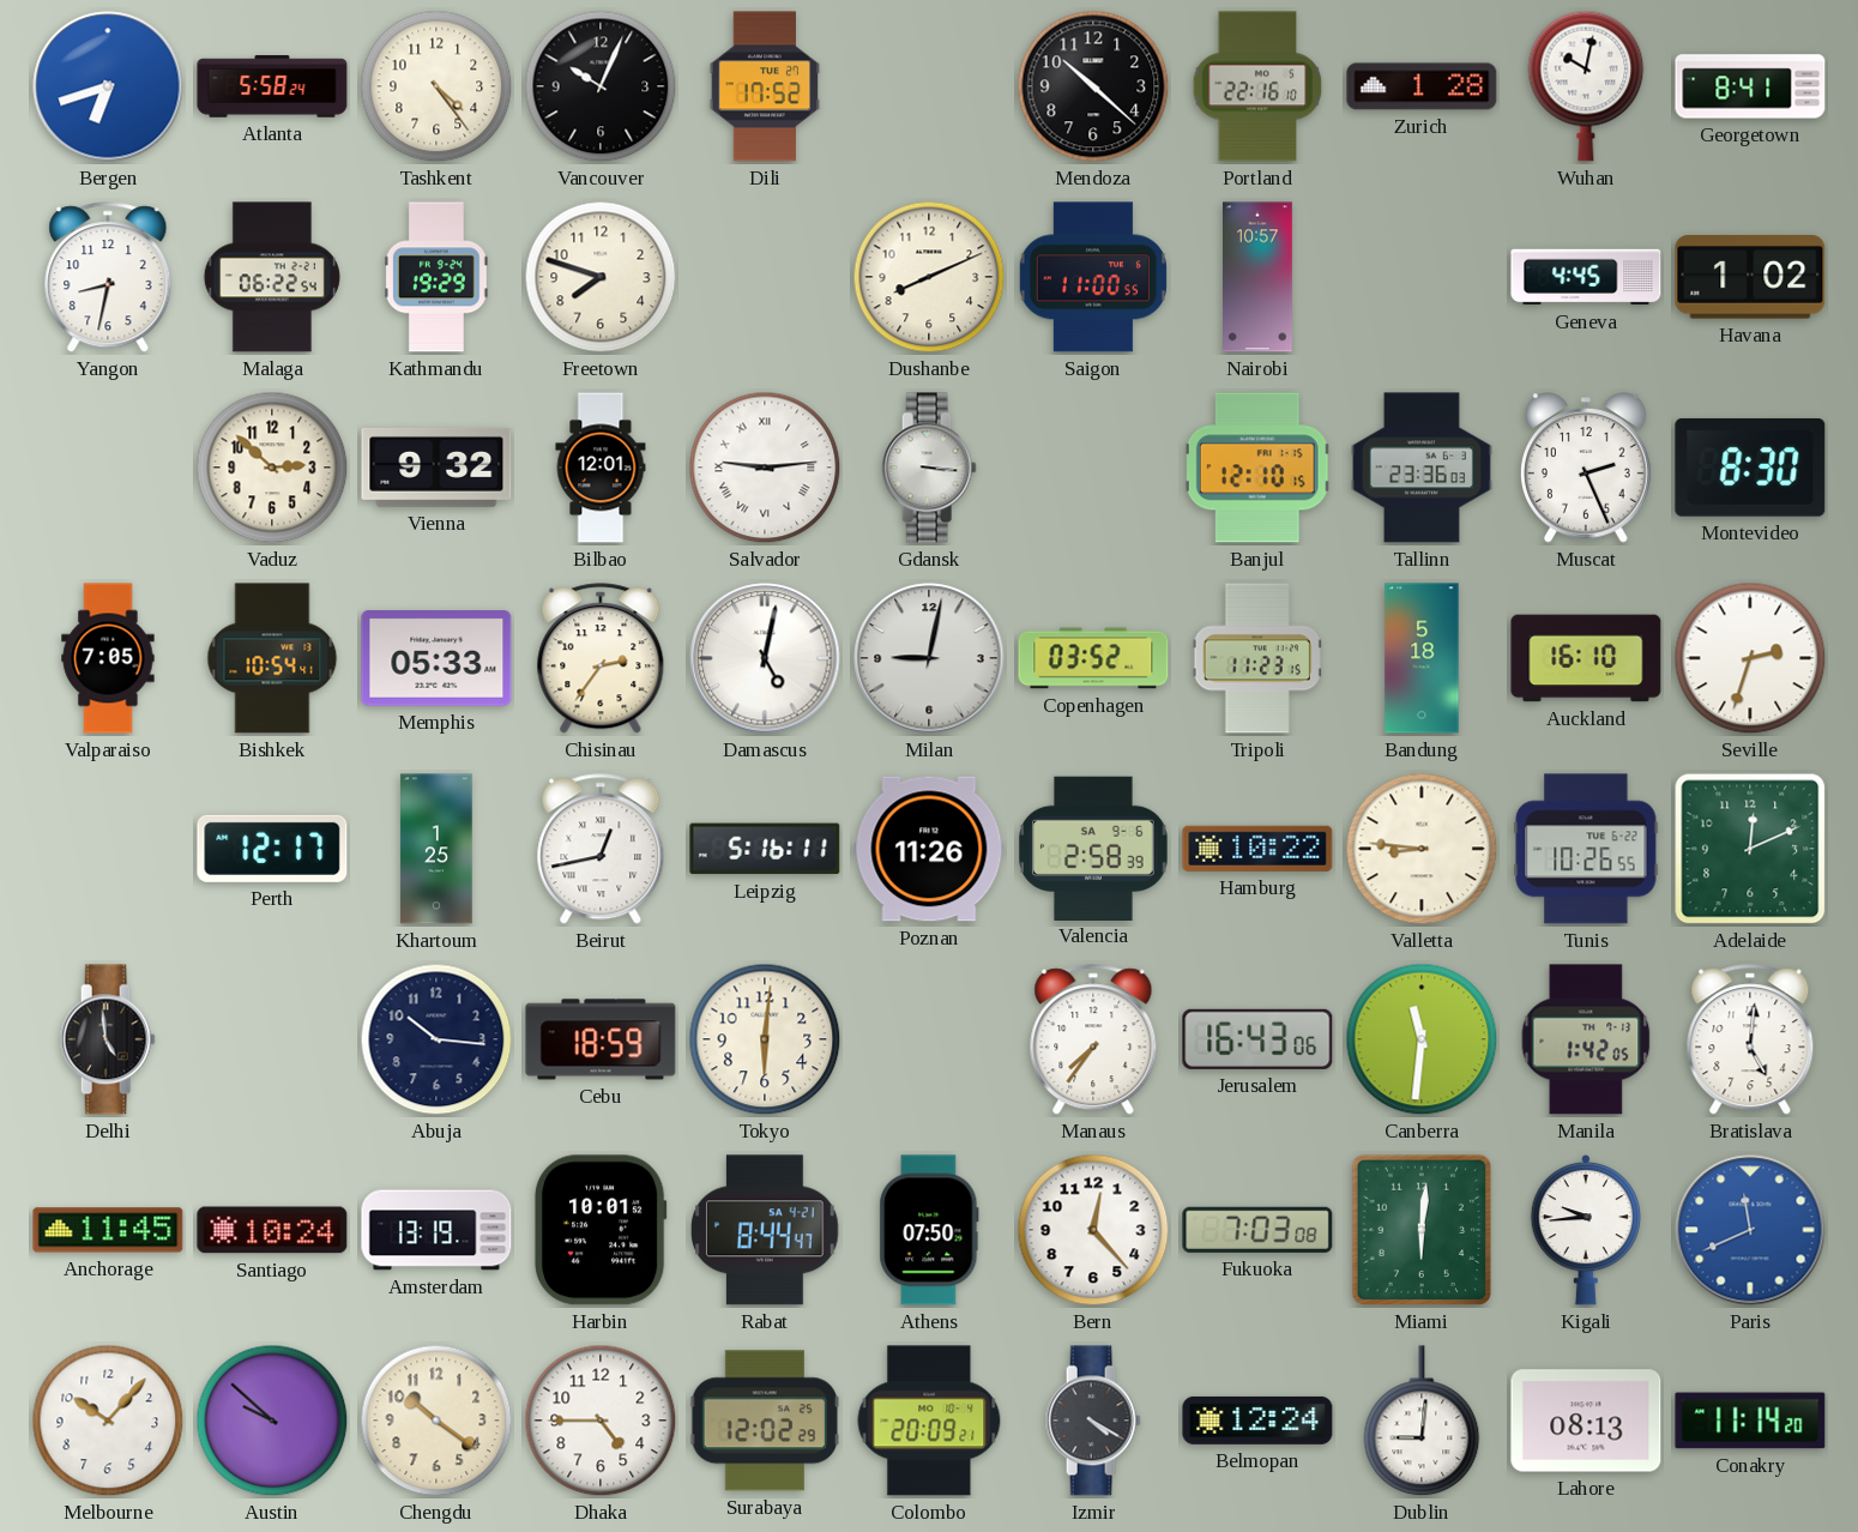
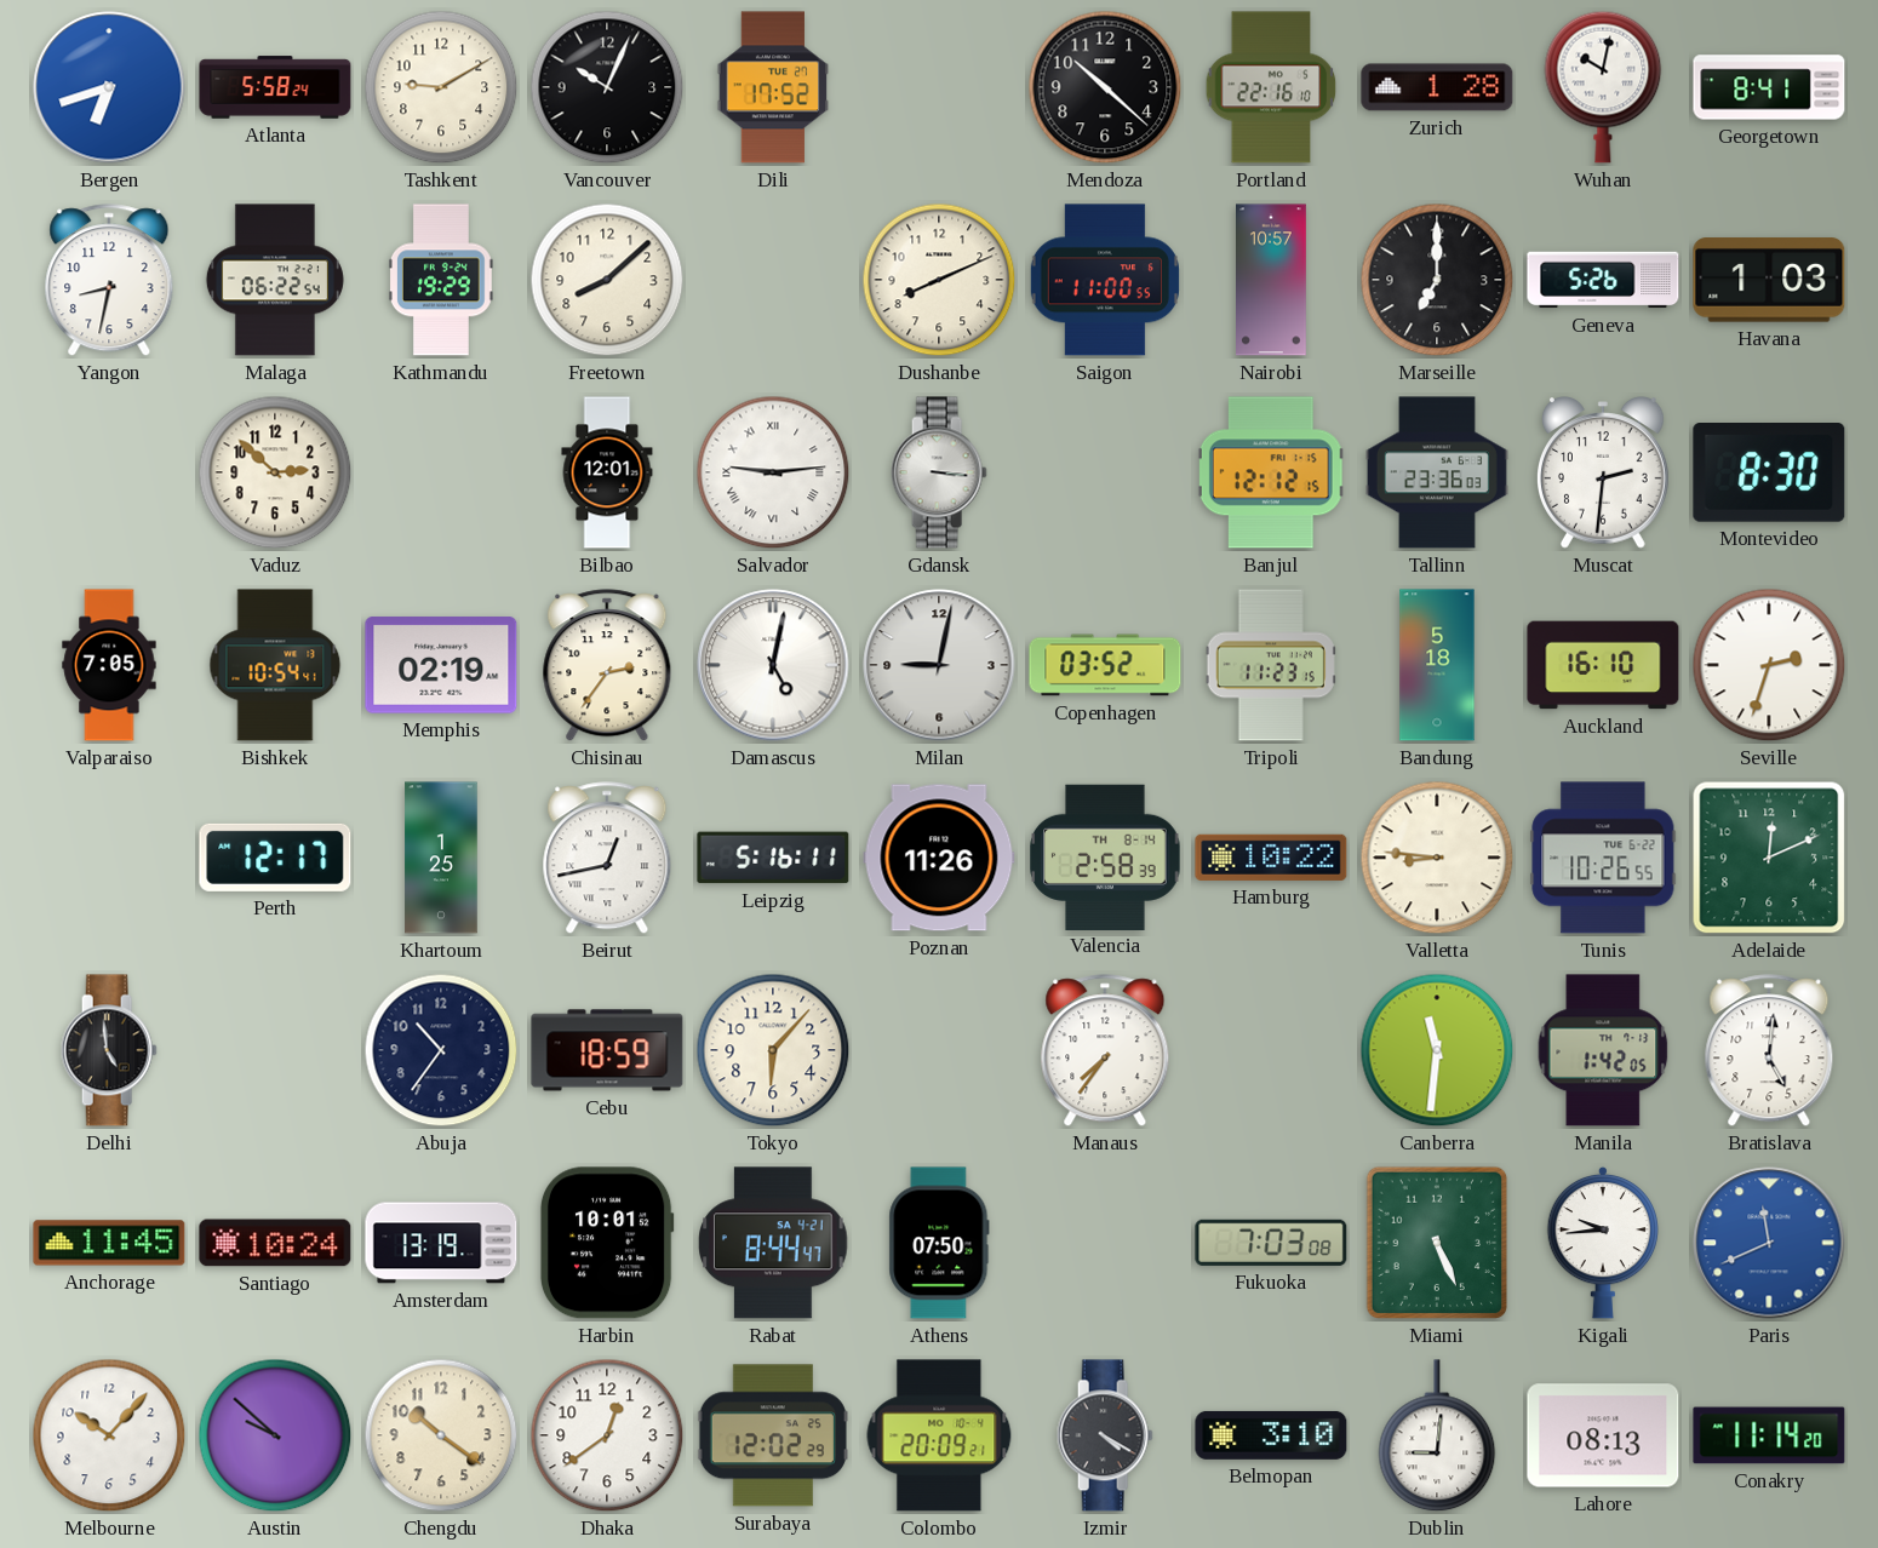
Tashkent: 4:24 -> 9:10
Freetown: 7:48 -> 8:08
Marseille: none -> 7:00
Geneva: 4:45 -> 5:26
Havana: 1:02 -> 1:03
Vienna: 9:32 -> none
Banjul: 12:10 -> 12:12
Muscat: 2:26 -> 2:31
Memphis: 05:33 -> 02:19
Valencia date: SA 9-6 -> TH 8-14
Abuja: 10:16 -> 10:36
Tokyo: 6:01 -> 6:07
Jerusalem: 16:43 -> none
Bern: 12:23 -> none
Miami: 6:01 -> 5:26
Dhaka: 4:45 -> 12:39
Belmopan: 12:24 -> 3:10
